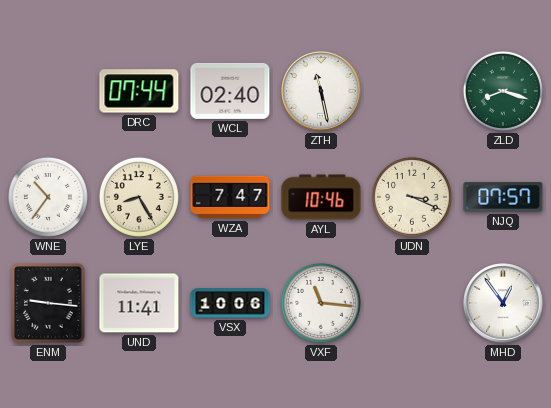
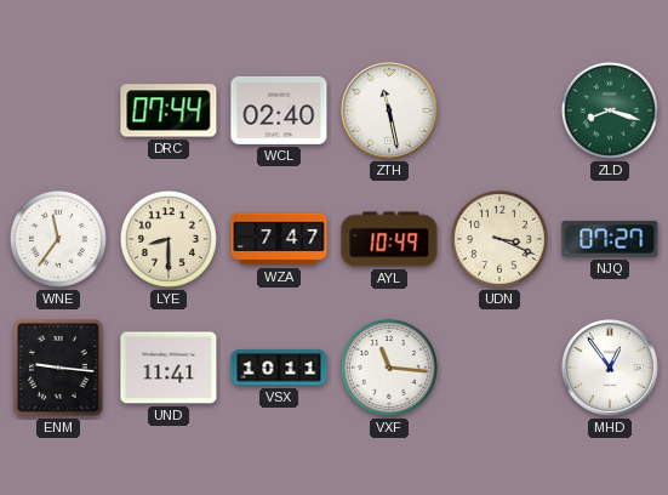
WNE: 10:36 -> 11:36
LYE: 8:25 -> 8:30
AYL: 10:46 -> 10:49
NJQ: 07:57 -> 07:27
VSX: 10:06 -> 10:11
